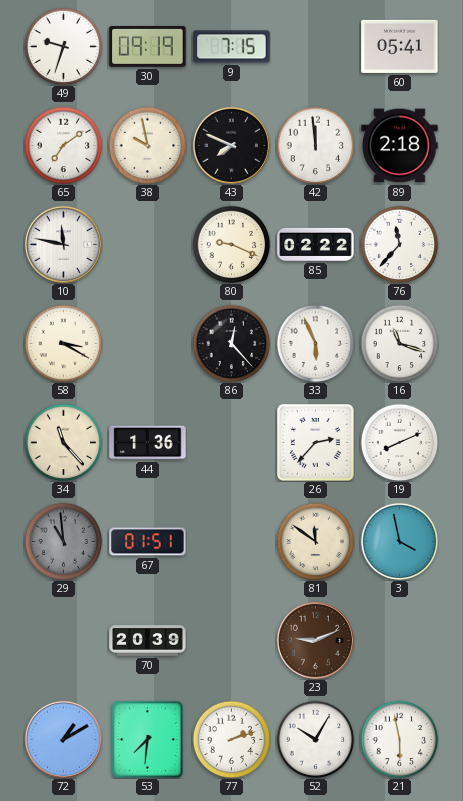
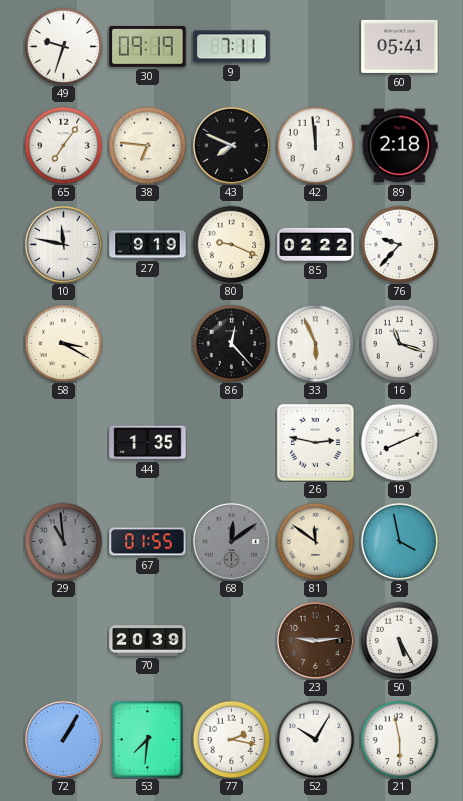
9: 7:15 -> 7:11
65: 7:09 -> 7:06
38: 9:58 -> 6:46
27: none -> 9:19
76: 11:37 -> 9:37
34: 11:23 -> none
44: 1:36 -> 1:35
26: 2:37 -> 2:47
67: 01:51 -> 01:55
68: none -> 12:09
23: 9:11 -> 9:14
50: none -> 5:25
72: 1:10 -> 1:05
77: 2:12 -> 2:17
